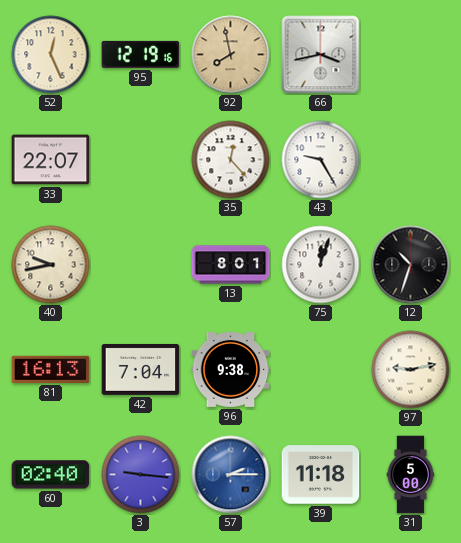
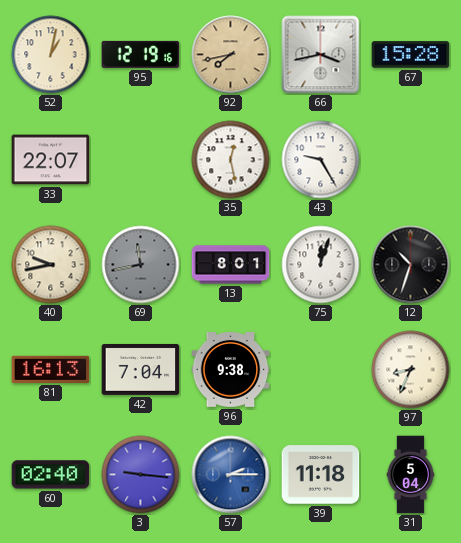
52: 12:26 -> 1:02
92: 7:58 -> 7:43
67: none -> 15:28
35: 12:23 -> 12:28
69: none -> 11:43
97: 9:13 -> 8:34
31: 5:00 -> 5:04
